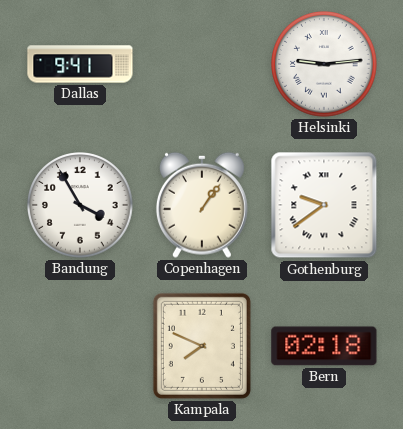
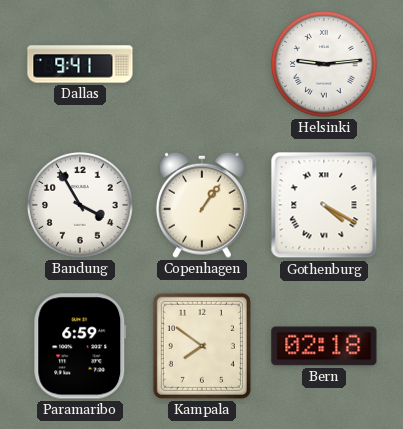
Gothenburg: 9:39 -> 4:20
Paramaribo: none -> 6:59
Kampala: 7:49 -> 7:51
